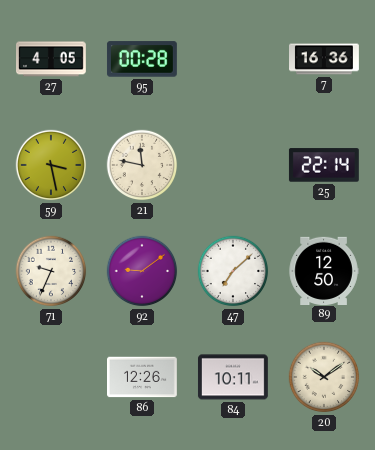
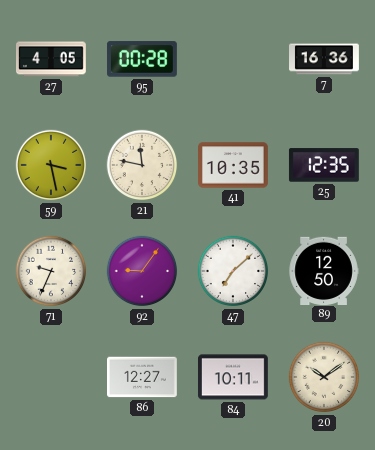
41: none -> 10:35
25: 22:14 -> 12:35
92: 9:09 -> 9:06
86: 12:26 -> 12:27
